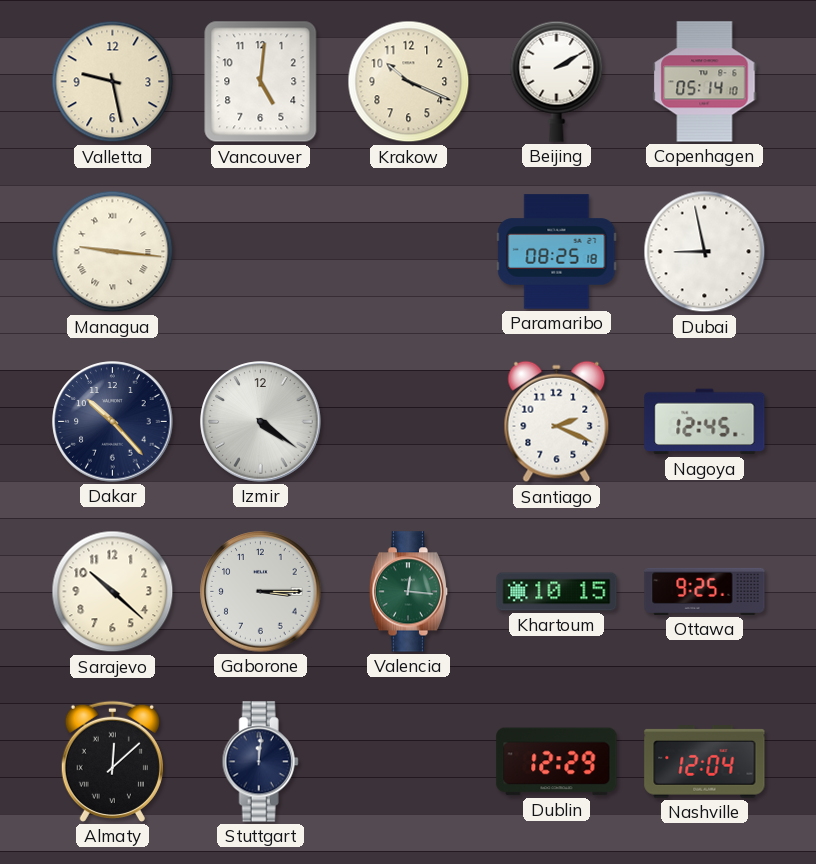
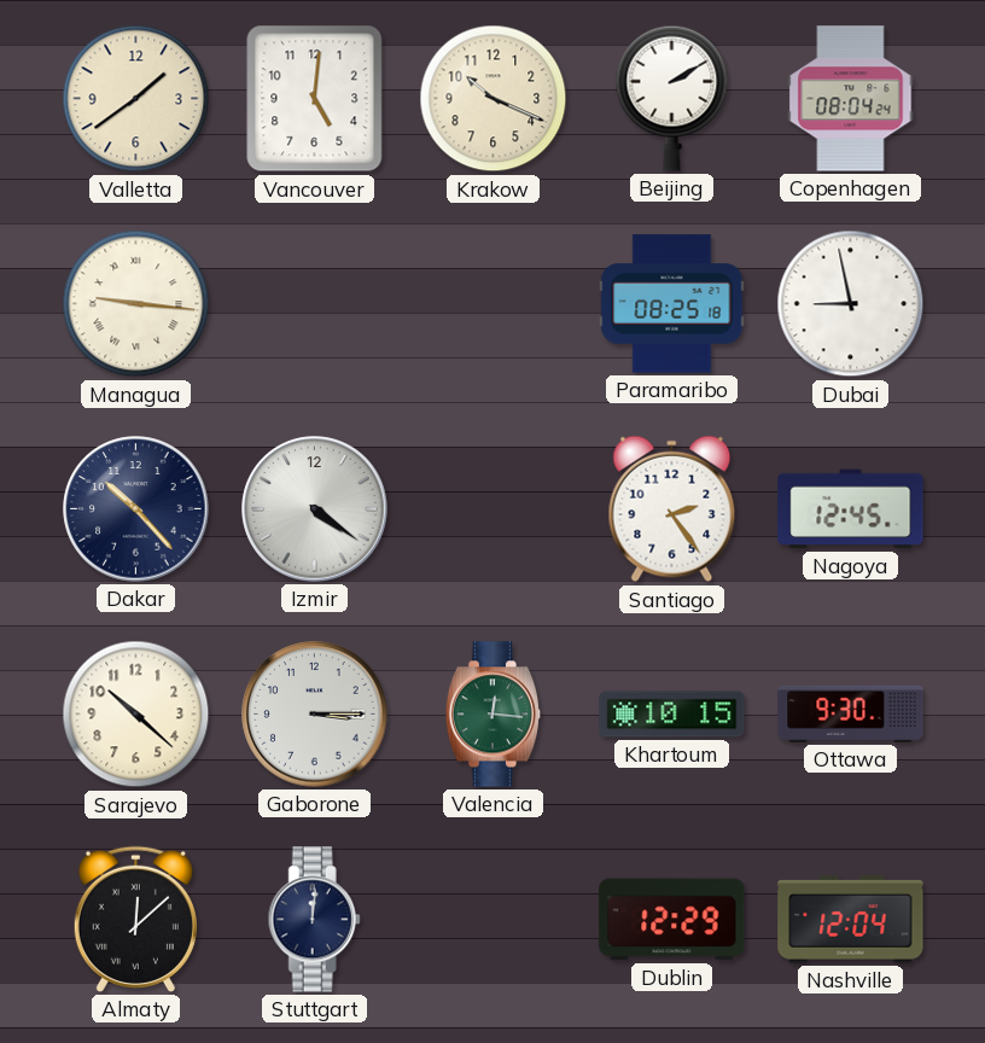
Valletta: 9:28 -> 1:39
Copenhagen: 05:14 -> 08:04
Santiago: 2:19 -> 2:24
Ottawa: 9:25 -> 9:30
